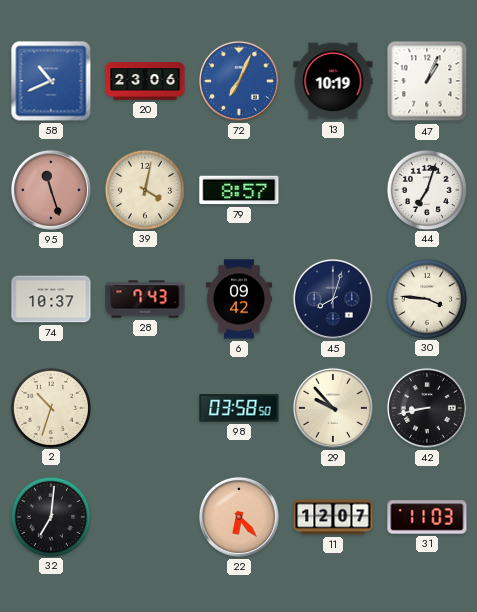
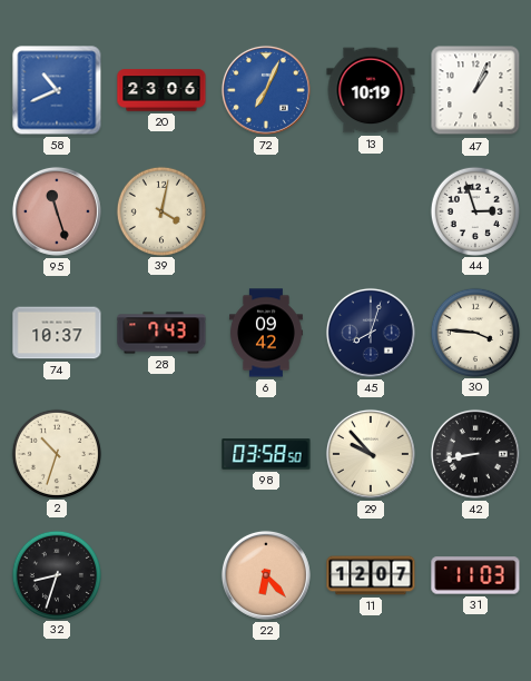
79: 8:57 -> none
44: 7:03 -> 2:57
32: 7:01 -> 8:33
